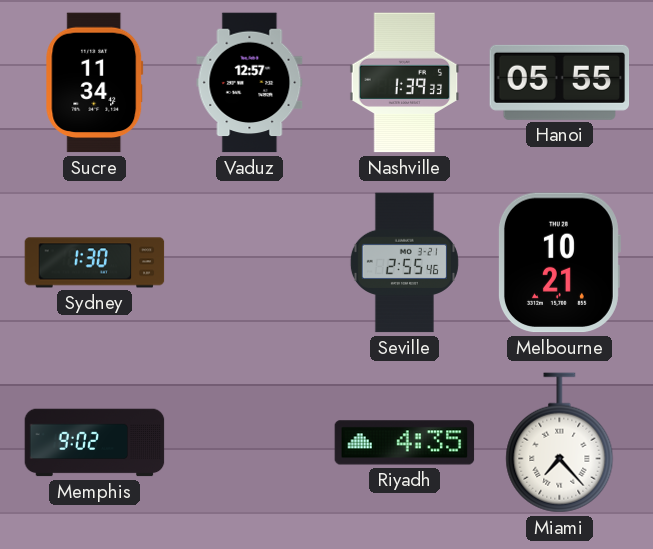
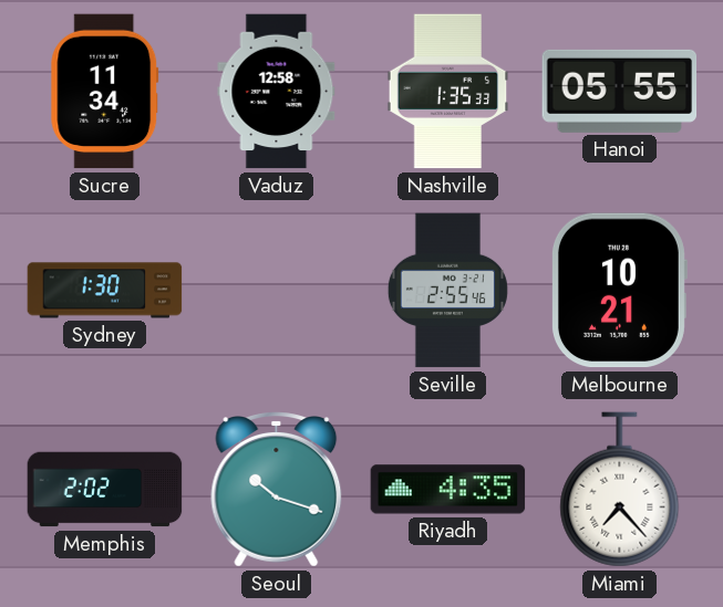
Vaduz: 12:57 -> 12:58
Nashville: 1:39 -> 1:35
Memphis: 9:02 -> 2:02
Seoul: none -> 10:18
